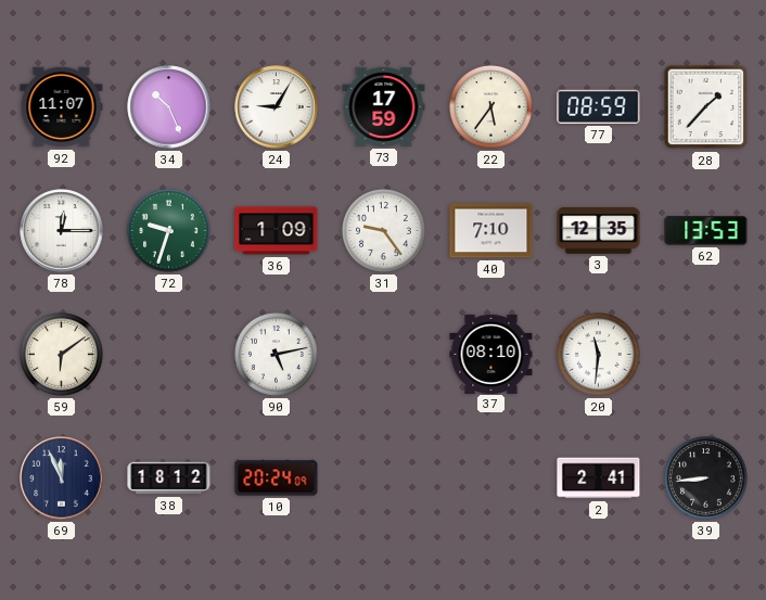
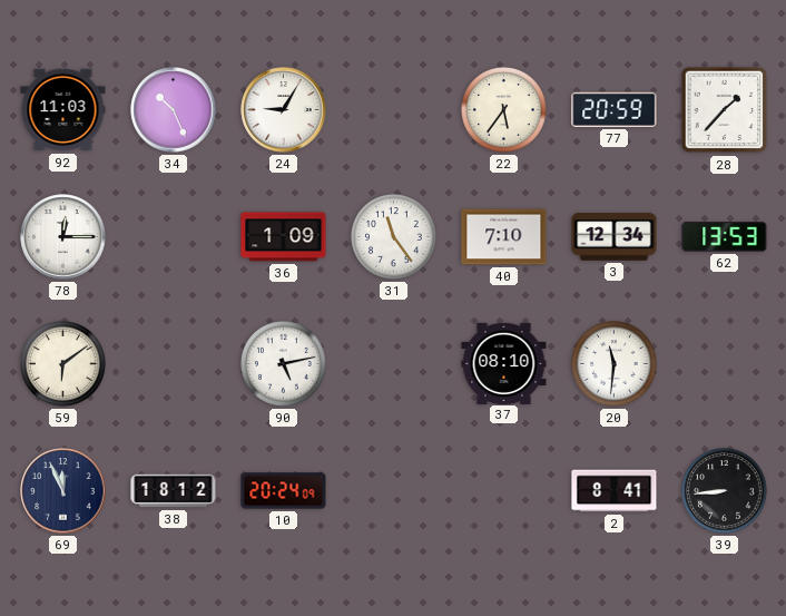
92: 11:07 -> 11:03
73: 17:59 -> none
77: 08:59 -> 20:59
72: 9:33 -> none
31: 9:24 -> 11:24
3: 12:35 -> 12:34
2: 2:41 -> 8:41
